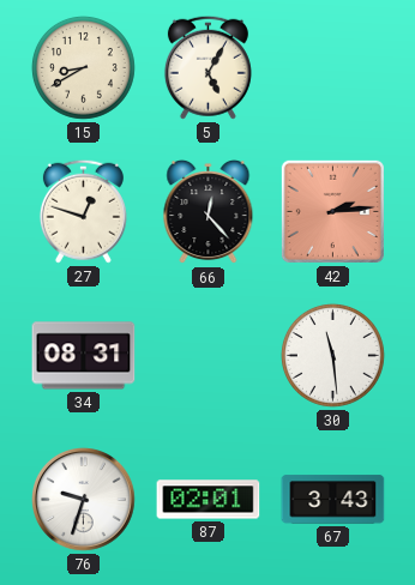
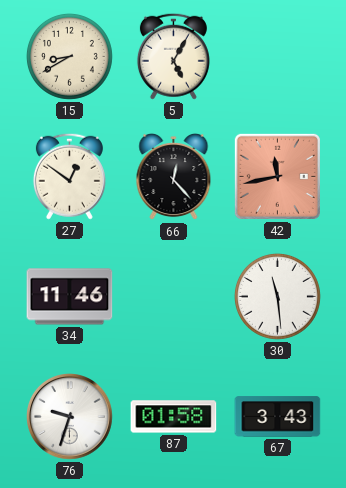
27: 12:48 -> 12:51
42: 2:14 -> 11:43
34: 08:31 -> 11:46
87: 02:01 -> 01:58
